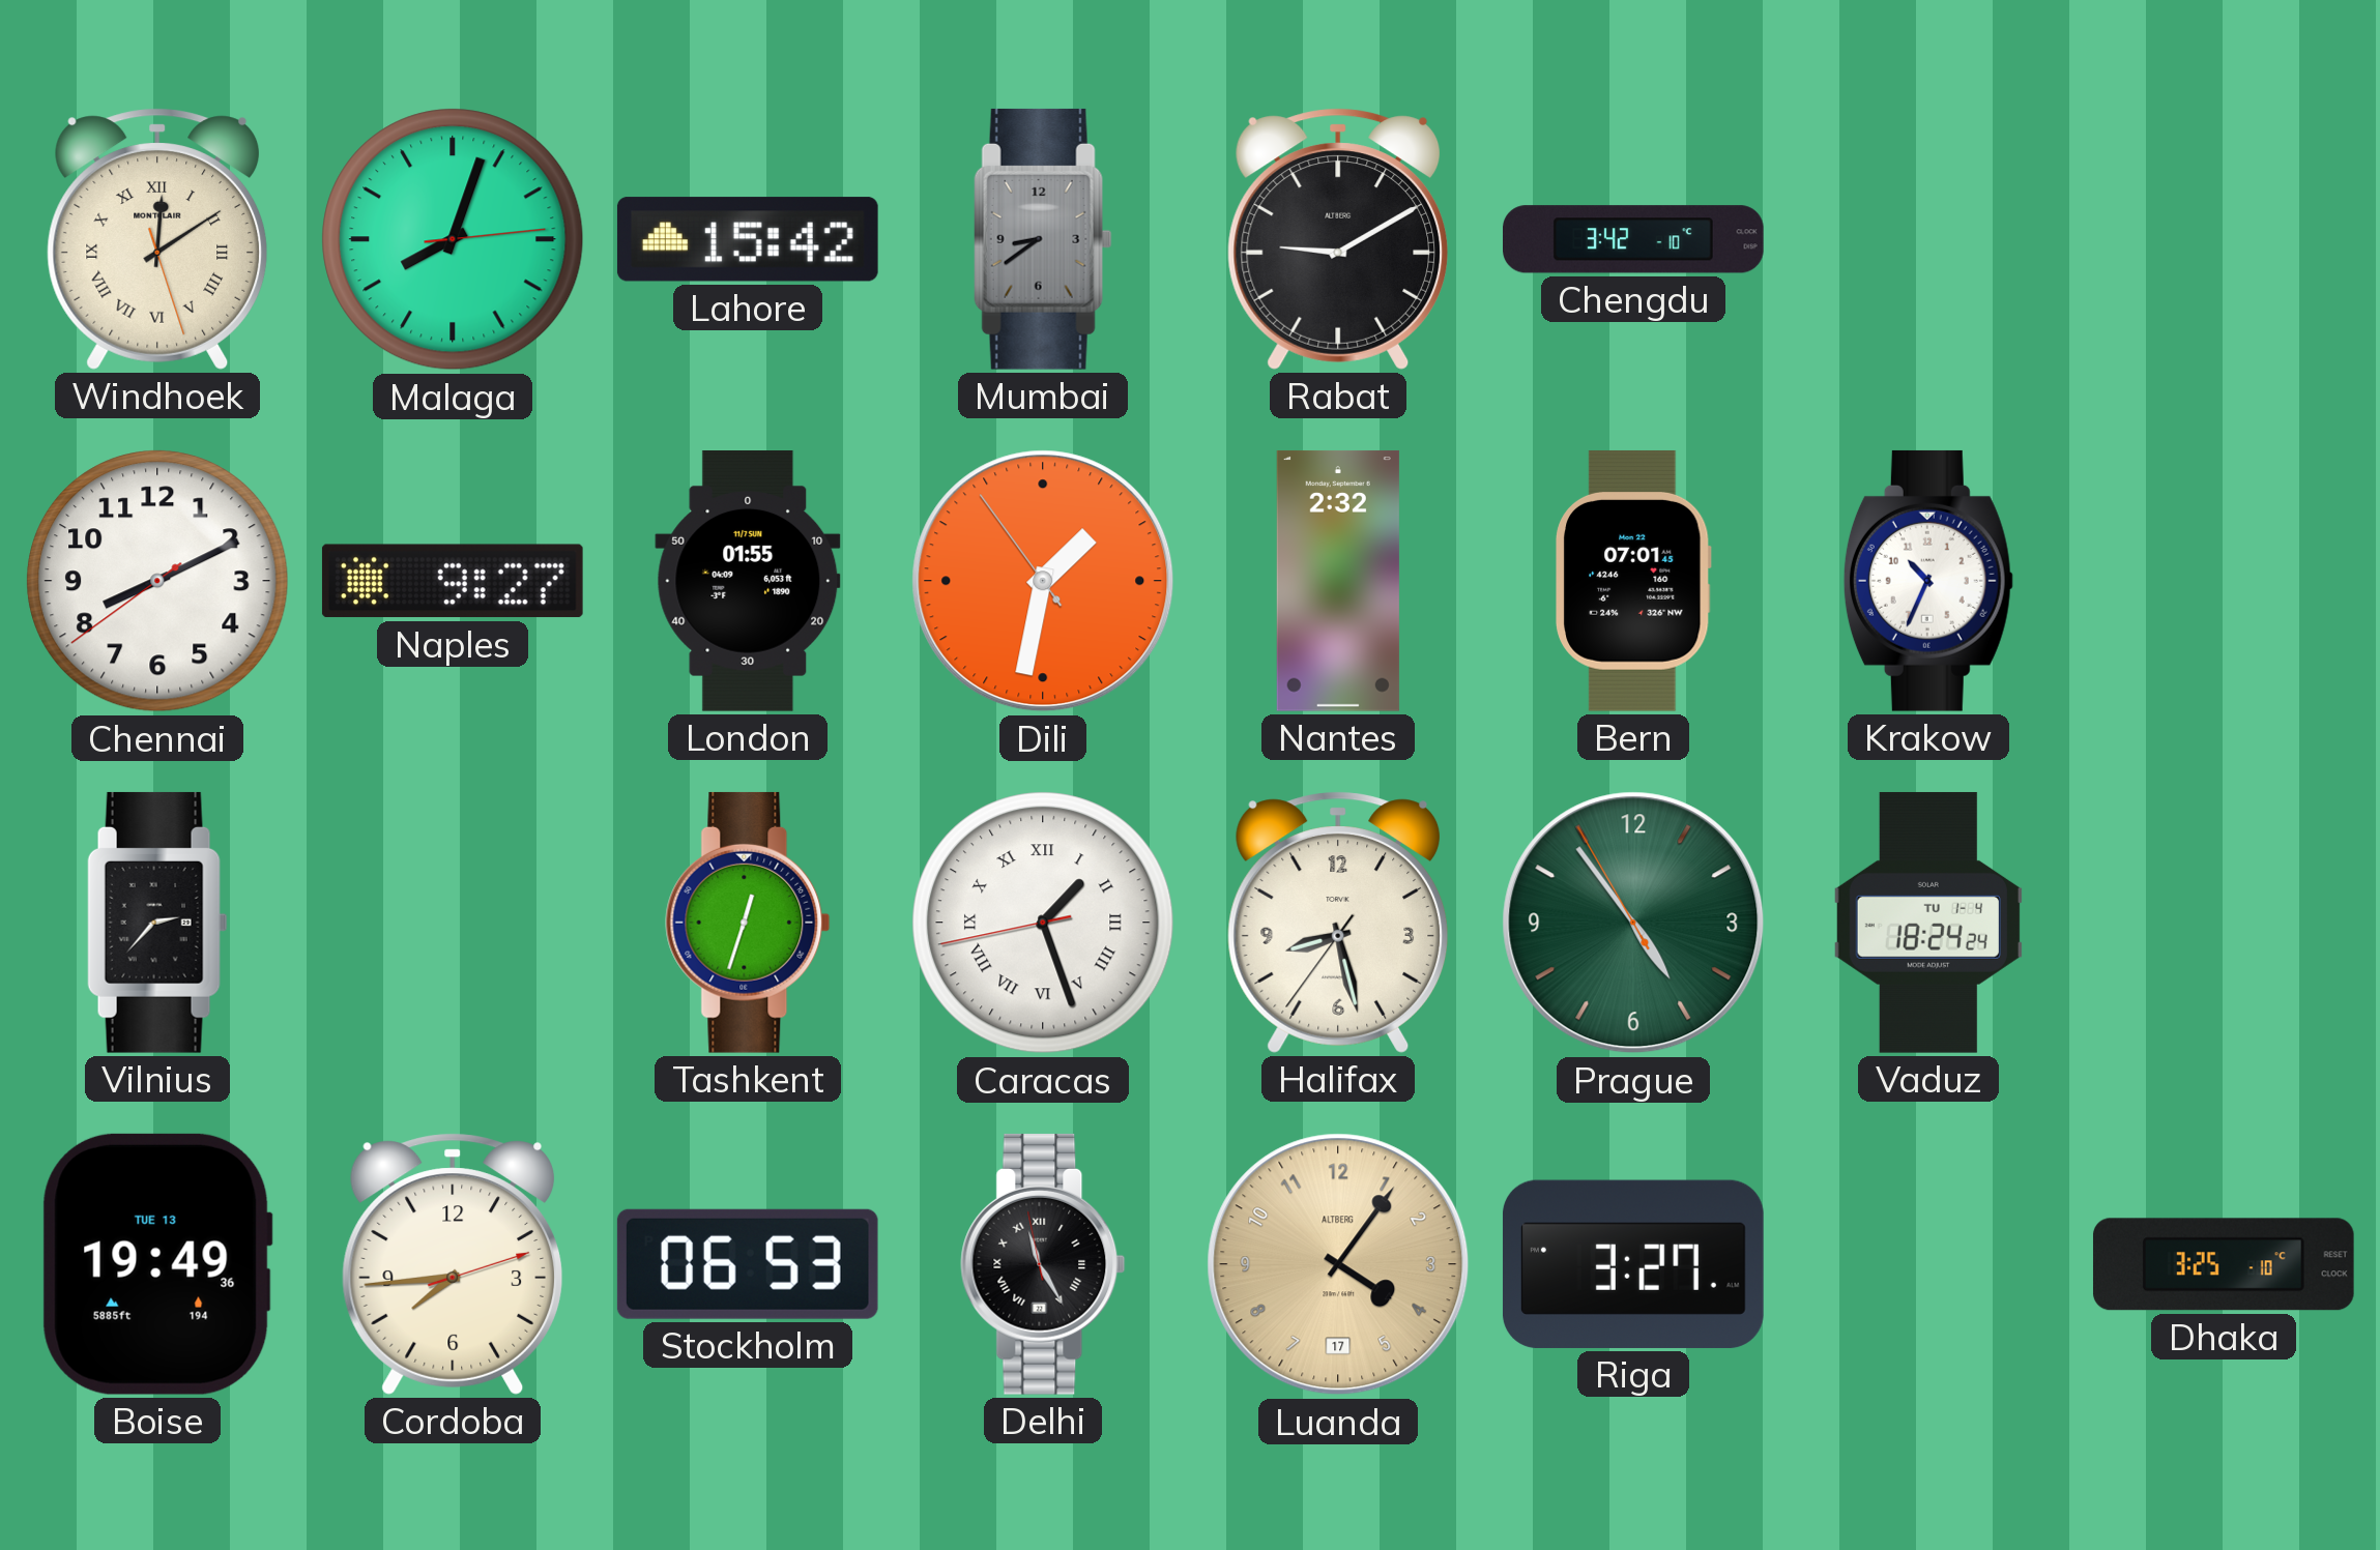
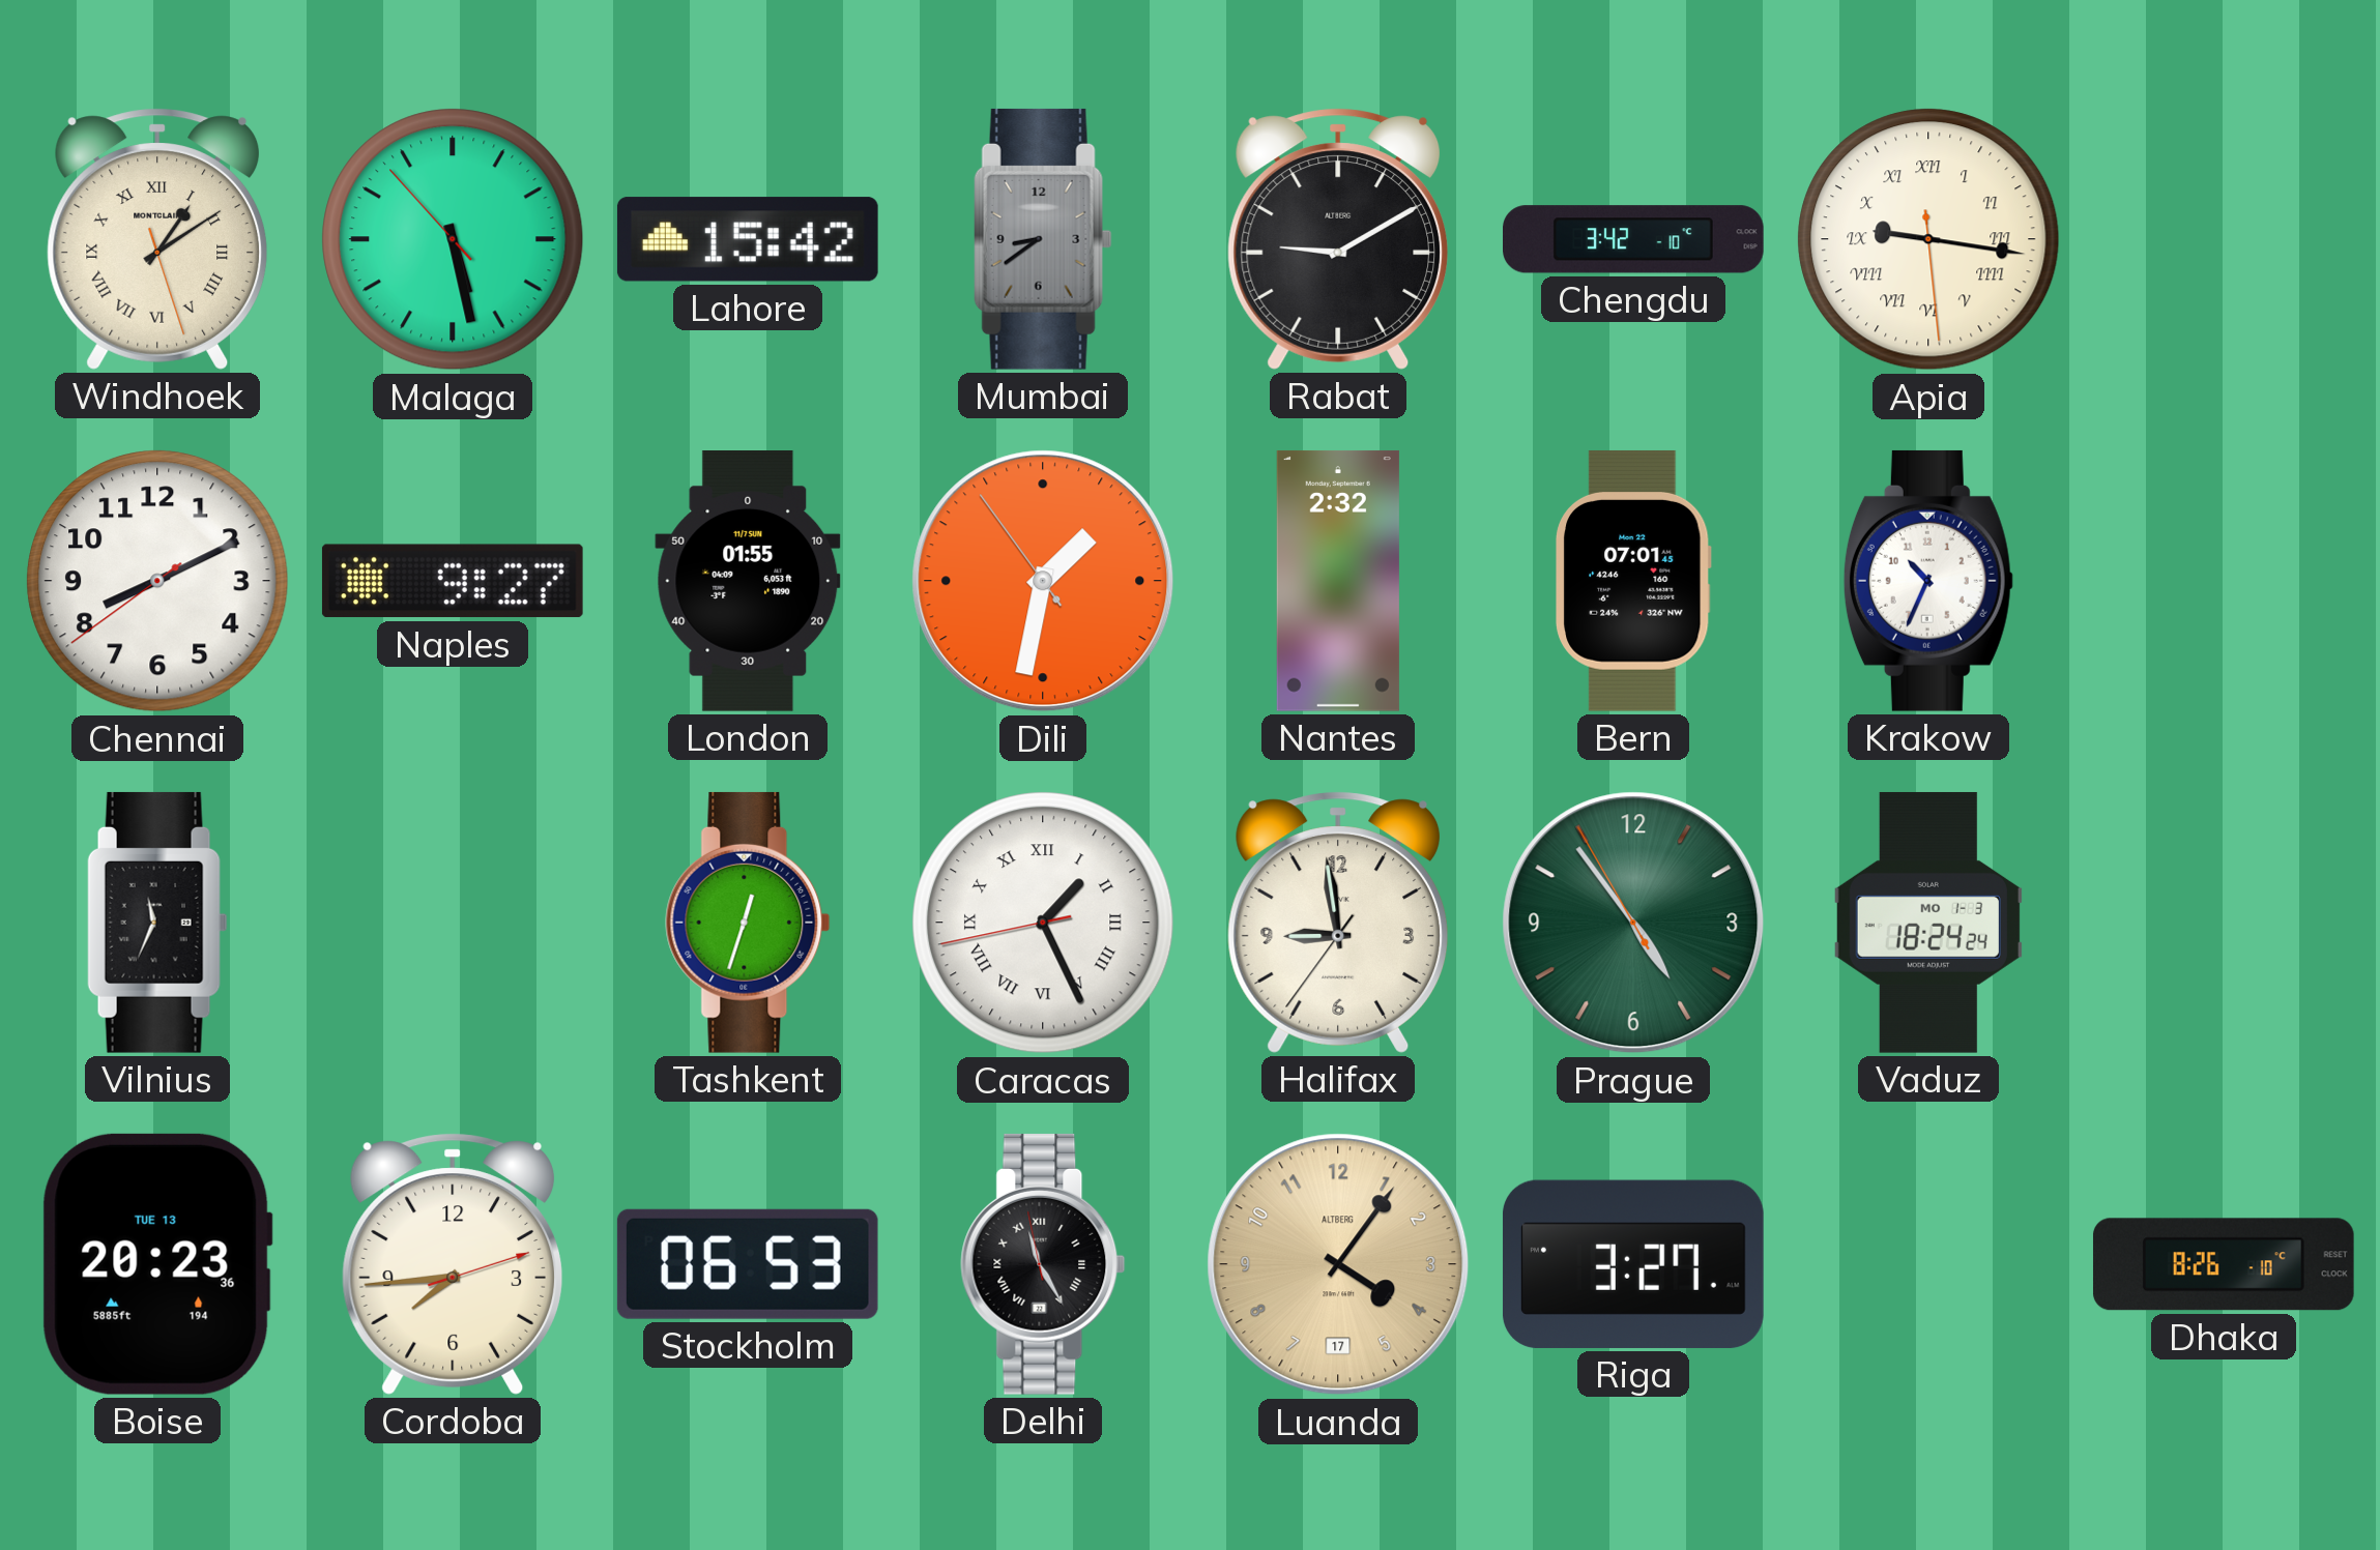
Windhoek: 12:09 -> 1:09
Malaga: 8:03 -> 5:27
Apia: none -> 9:16
Vilnius: 2:37 -> 11:34
Caracas: 1:26 -> 1:25
Halifax: 8:27 -> 8:58
Vaduz date: TU 1-4 -> MO 1-3
Boise: 19:49 -> 20:23
Dhaka: 3:25 -> 8:26
